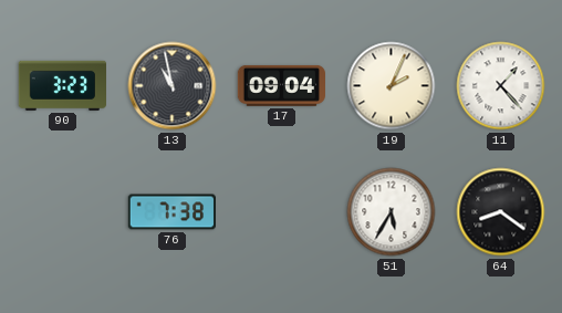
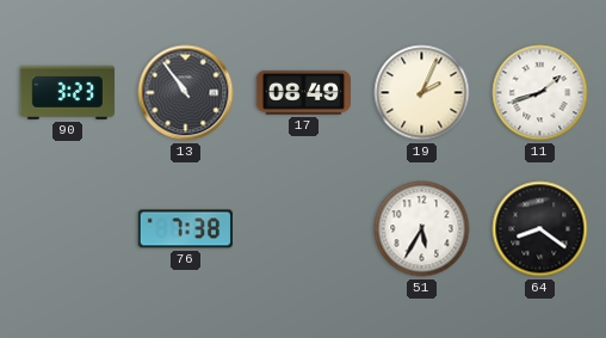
13: 10:58 -> 10:54
17: 09:04 -> 08:49
11: 1:23 -> 1:42
